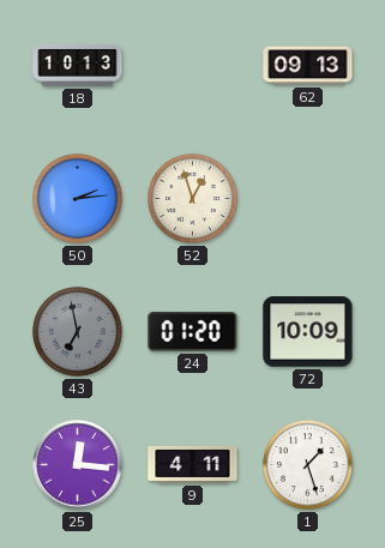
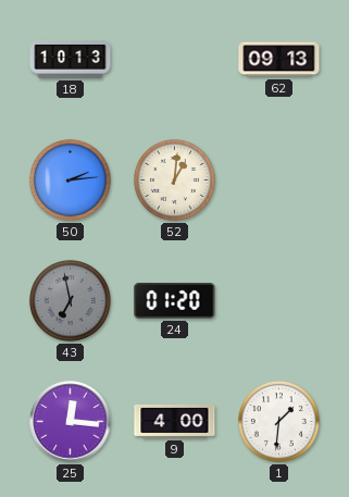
52: 12:57 -> 1:01
72: 10:09 -> none
9: 4:11 -> 4:00
1: 1:27 -> 1:31
